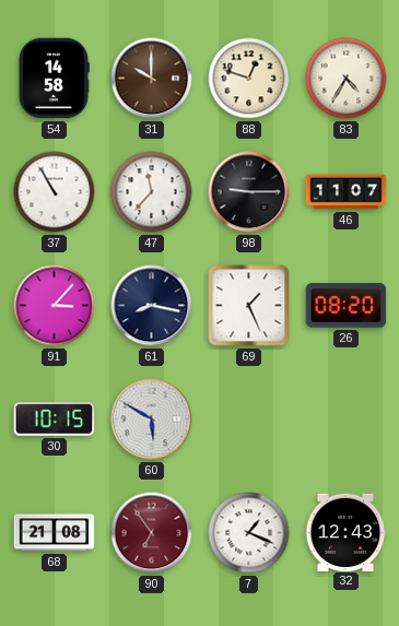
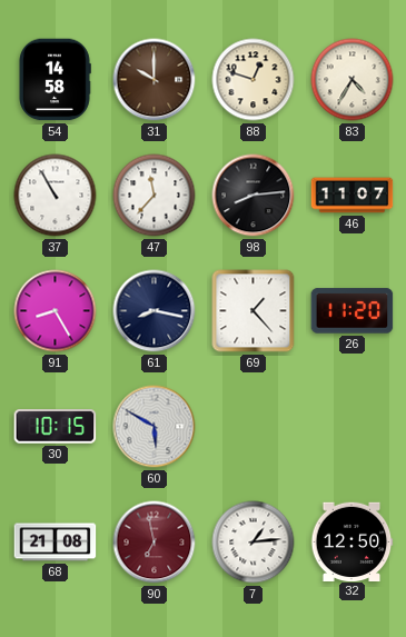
98: 9:15 -> 8:14
91: 3:07 -> 8:25
69: 1:26 -> 1:23
26: 08:20 -> 11:20
90: 6:54 -> 6:58
7: 1:19 -> 1:14
32: 12:43 -> 12:50
